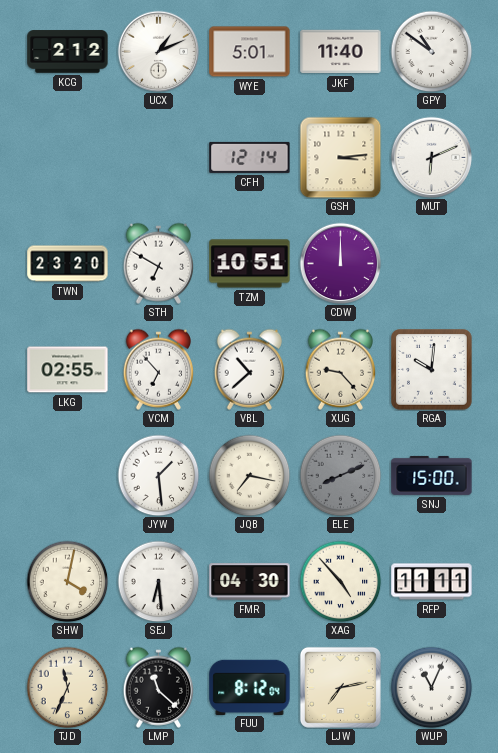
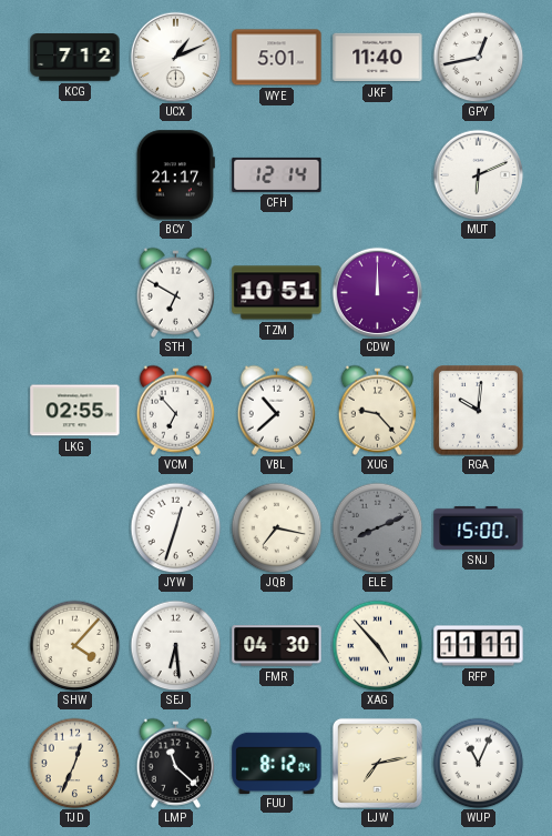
KCG: 2:12 -> 7:12
GPY: 10:51 -> 12:43
BCY: none -> 21:17
GSH: 3:14 -> none
TWN: 23:20 -> none
JYW: 1:29 -> 12:33
SHW: 4:02 -> 4:07
TJD: 11:34 -> 12:34
